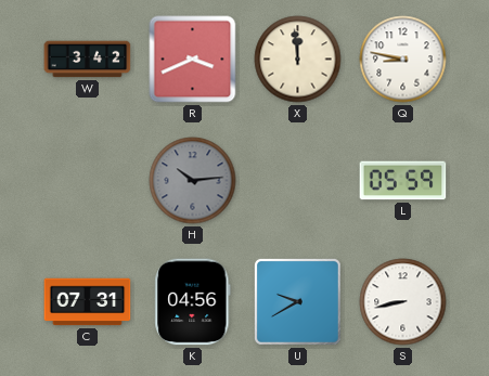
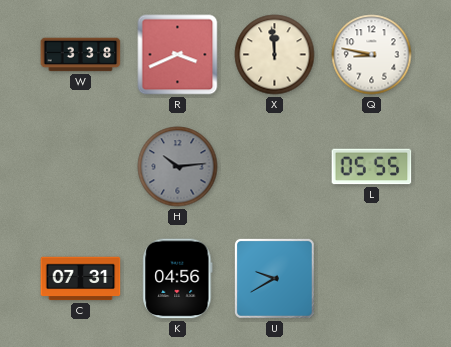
W: 3:42 -> 3:38
L: 05:59 -> 05:55
S: 8:43 -> none
